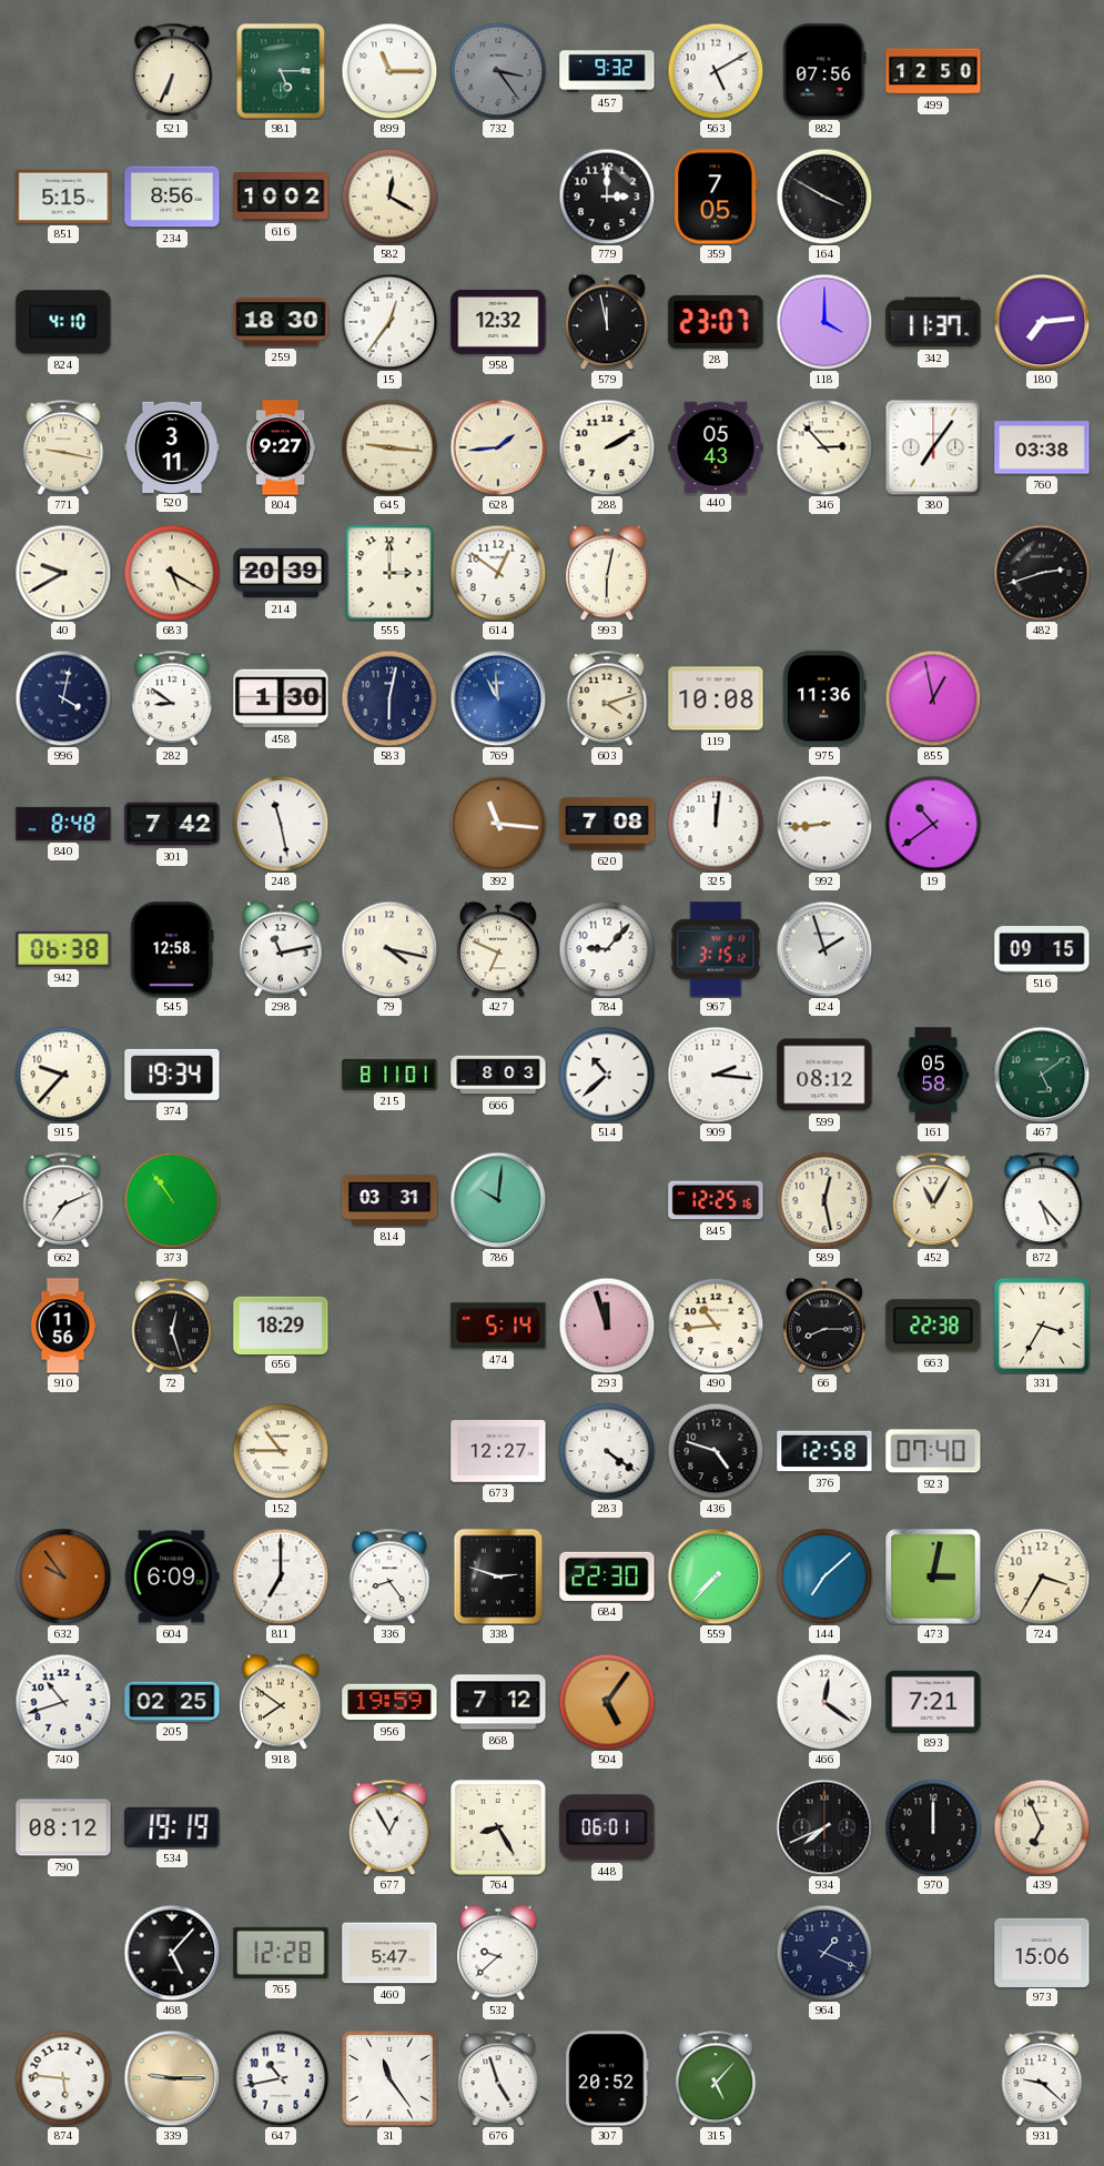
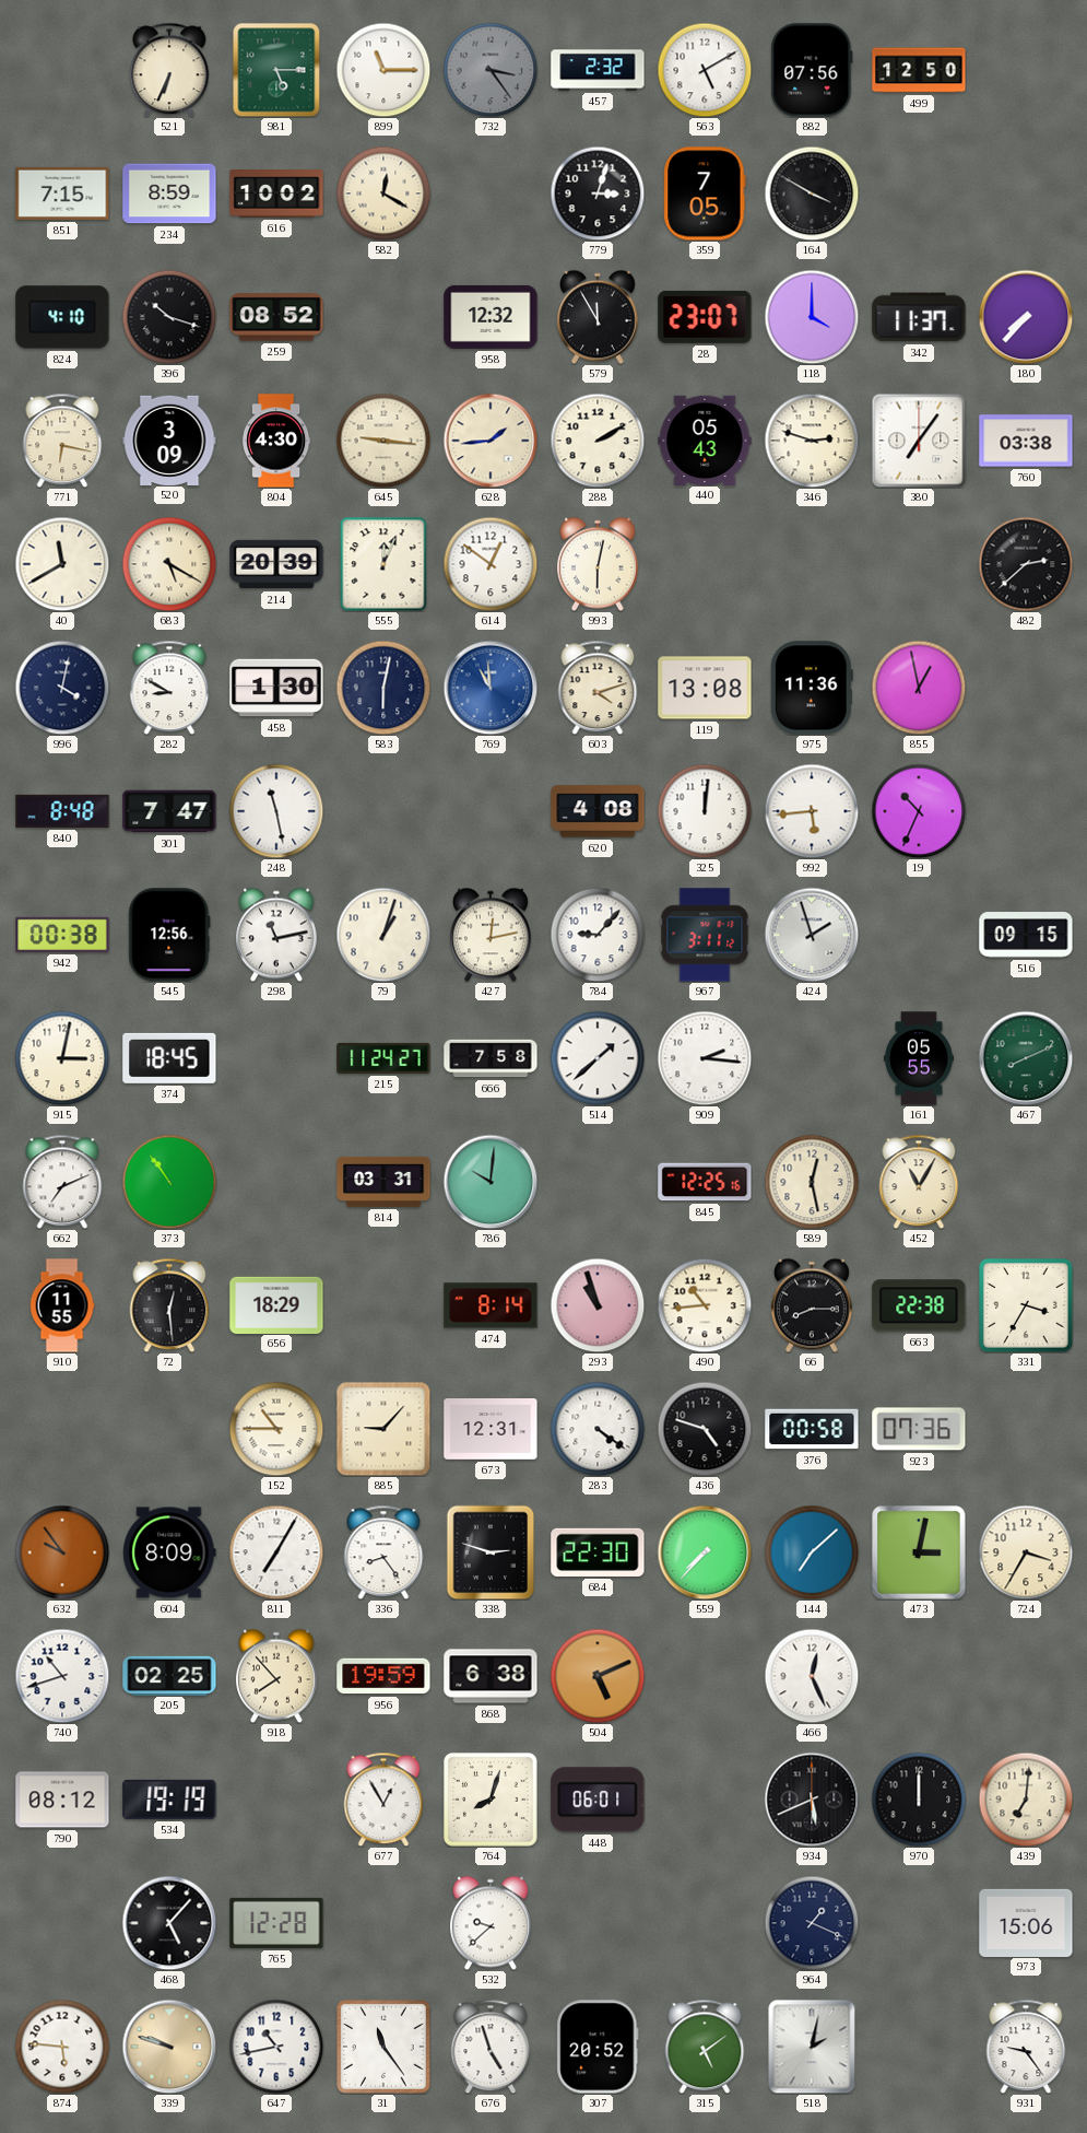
457: 9:32 -> 2:32
851: 5:15 -> 7:15
234: 8:56 -> 8:59
779: 3:00 -> 3:03
396: none -> 10:18
259: 18:30 -> 08:52
15: 12:36 -> none
579: 11:58 -> 11:55
180: 7:14 -> 7:37
771: 9:17 -> 6:17
520: 3:11 -> 3:09
804: 9:27 -> 4:30
346: 2:53 -> 2:48
40: 9:40 -> 11:40
555: 3:00 -> 12:04
482: 2:42 -> 2:38
282: 8:51 -> 8:50
119: 10:08 -> 13:08
301: 7:42 -> 7:47
392: 11:16 -> none
620: 7:08 -> 4:08
992: 8:44 -> 5:44
19: 10:39 -> 10:34
942: 06:38 -> 00:38
545: 12:58 -> 12:56
79: 4:17 -> 1:03
427: 6:49 -> 12:13
967: 3:15 -> 3:11
915: 9:37 -> 3:02
374: 19:34 -> 18:45
215: 8:11 -> 11:24
666: 8:03 -> 7:58
514: 10:38 -> 1:38
599: 08:12 -> none
161: 05:58 -> 05:55
467: 5:09 -> 8:11
872: 5:23 -> none
910: 11:56 -> 11:55
72: 12:27 -> 12:29
474: 5:14 -> 8:14
293: 11:57 -> 10:57
885: none -> 9:07
673: 12:27 -> 12:31
376: 12:58 -> 00:58
923: 07:40 -> 07:36
604: 6:09 -> 8:09
811: 7:00 -> 7:05
918: 7:51 -> 7:53
868: 7:12 -> 6:38
504: 5:06 -> 5:11
466: 12:21 -> 12:26
893: 7:21 -> none
764: 8:25 -> 8:03
934: 7:41 -> 5:41
439: 6:56 -> 7:01
460: 5:47 -> none
339: 9:15 -> 9:48
315: 5:07 -> 5:09
518: none -> 2:02
931: 9:22 -> 9:24
